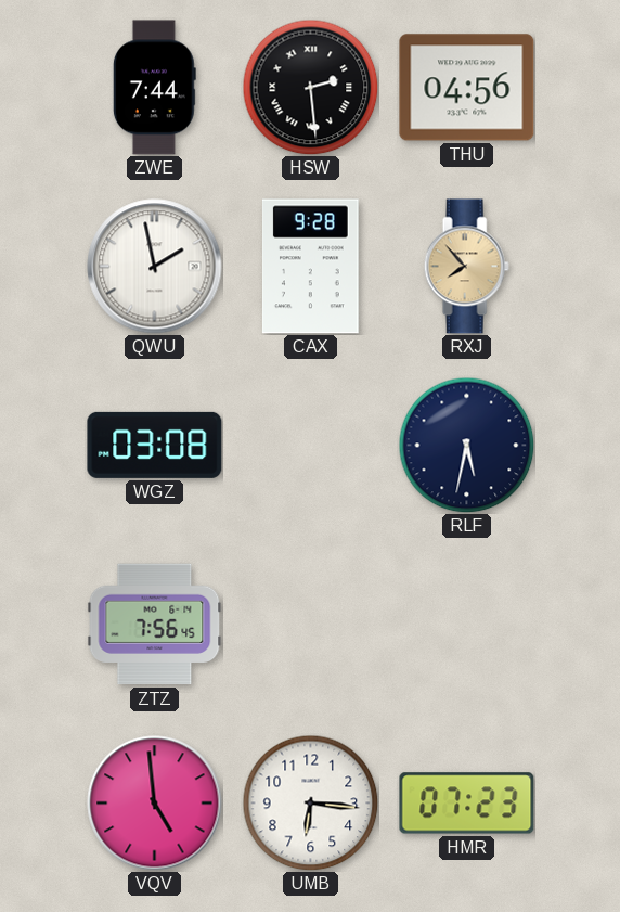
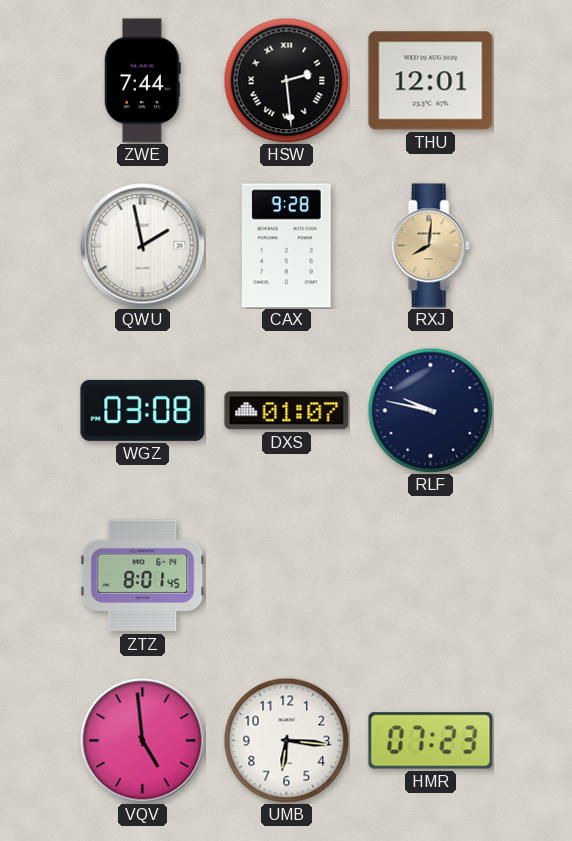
THU: 04:56 -> 12:01
RXJ: 7:53 -> 8:01
DXS: none -> 01:07
RLF: 5:32 -> 9:47
ZTZ: 7:56 -> 8:01
